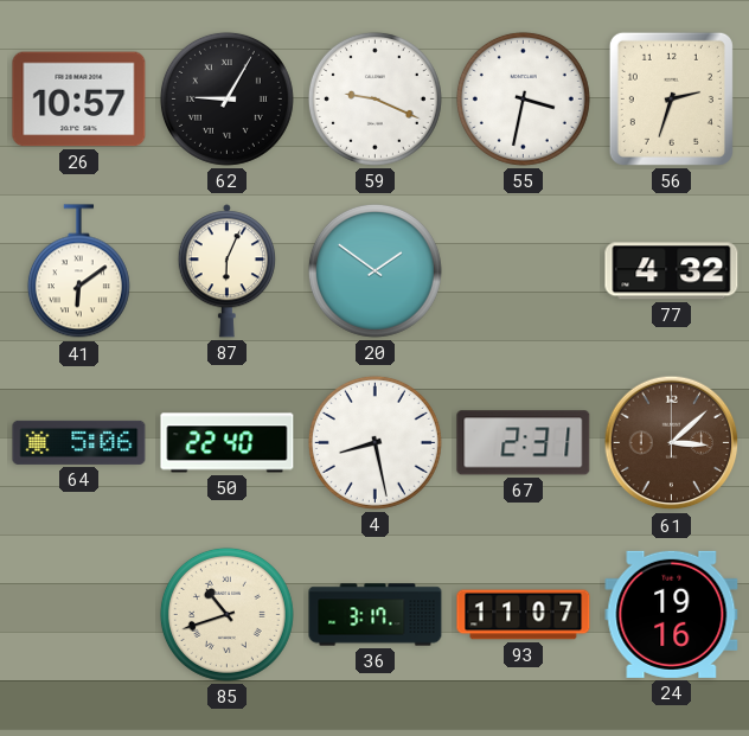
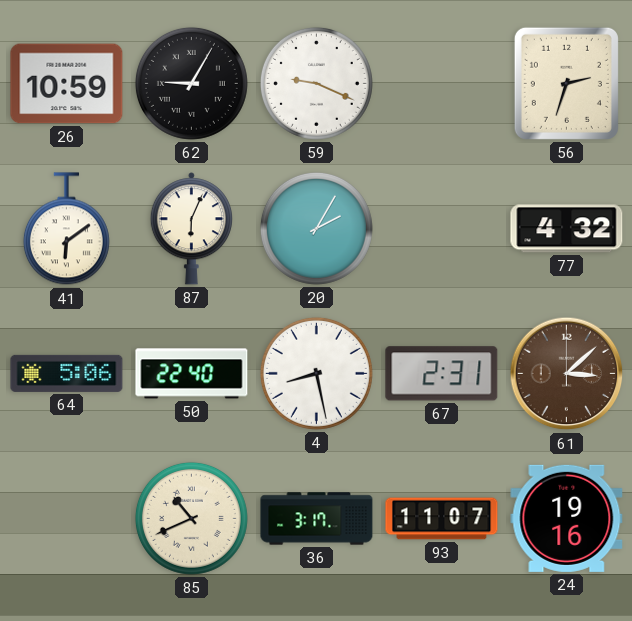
26: 10:57 -> 10:59
55: 3:32 -> none
20: 1:51 -> 2:05
85: 10:42 -> 10:41
